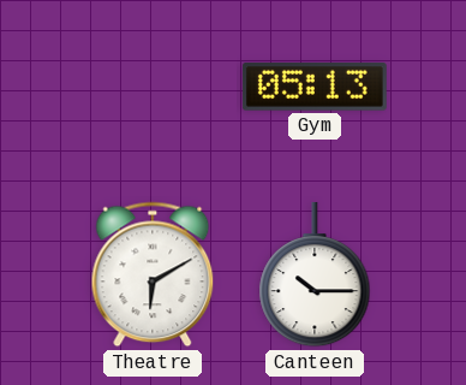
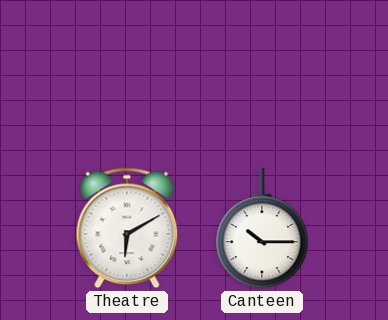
Gym: 05:13 -> none
